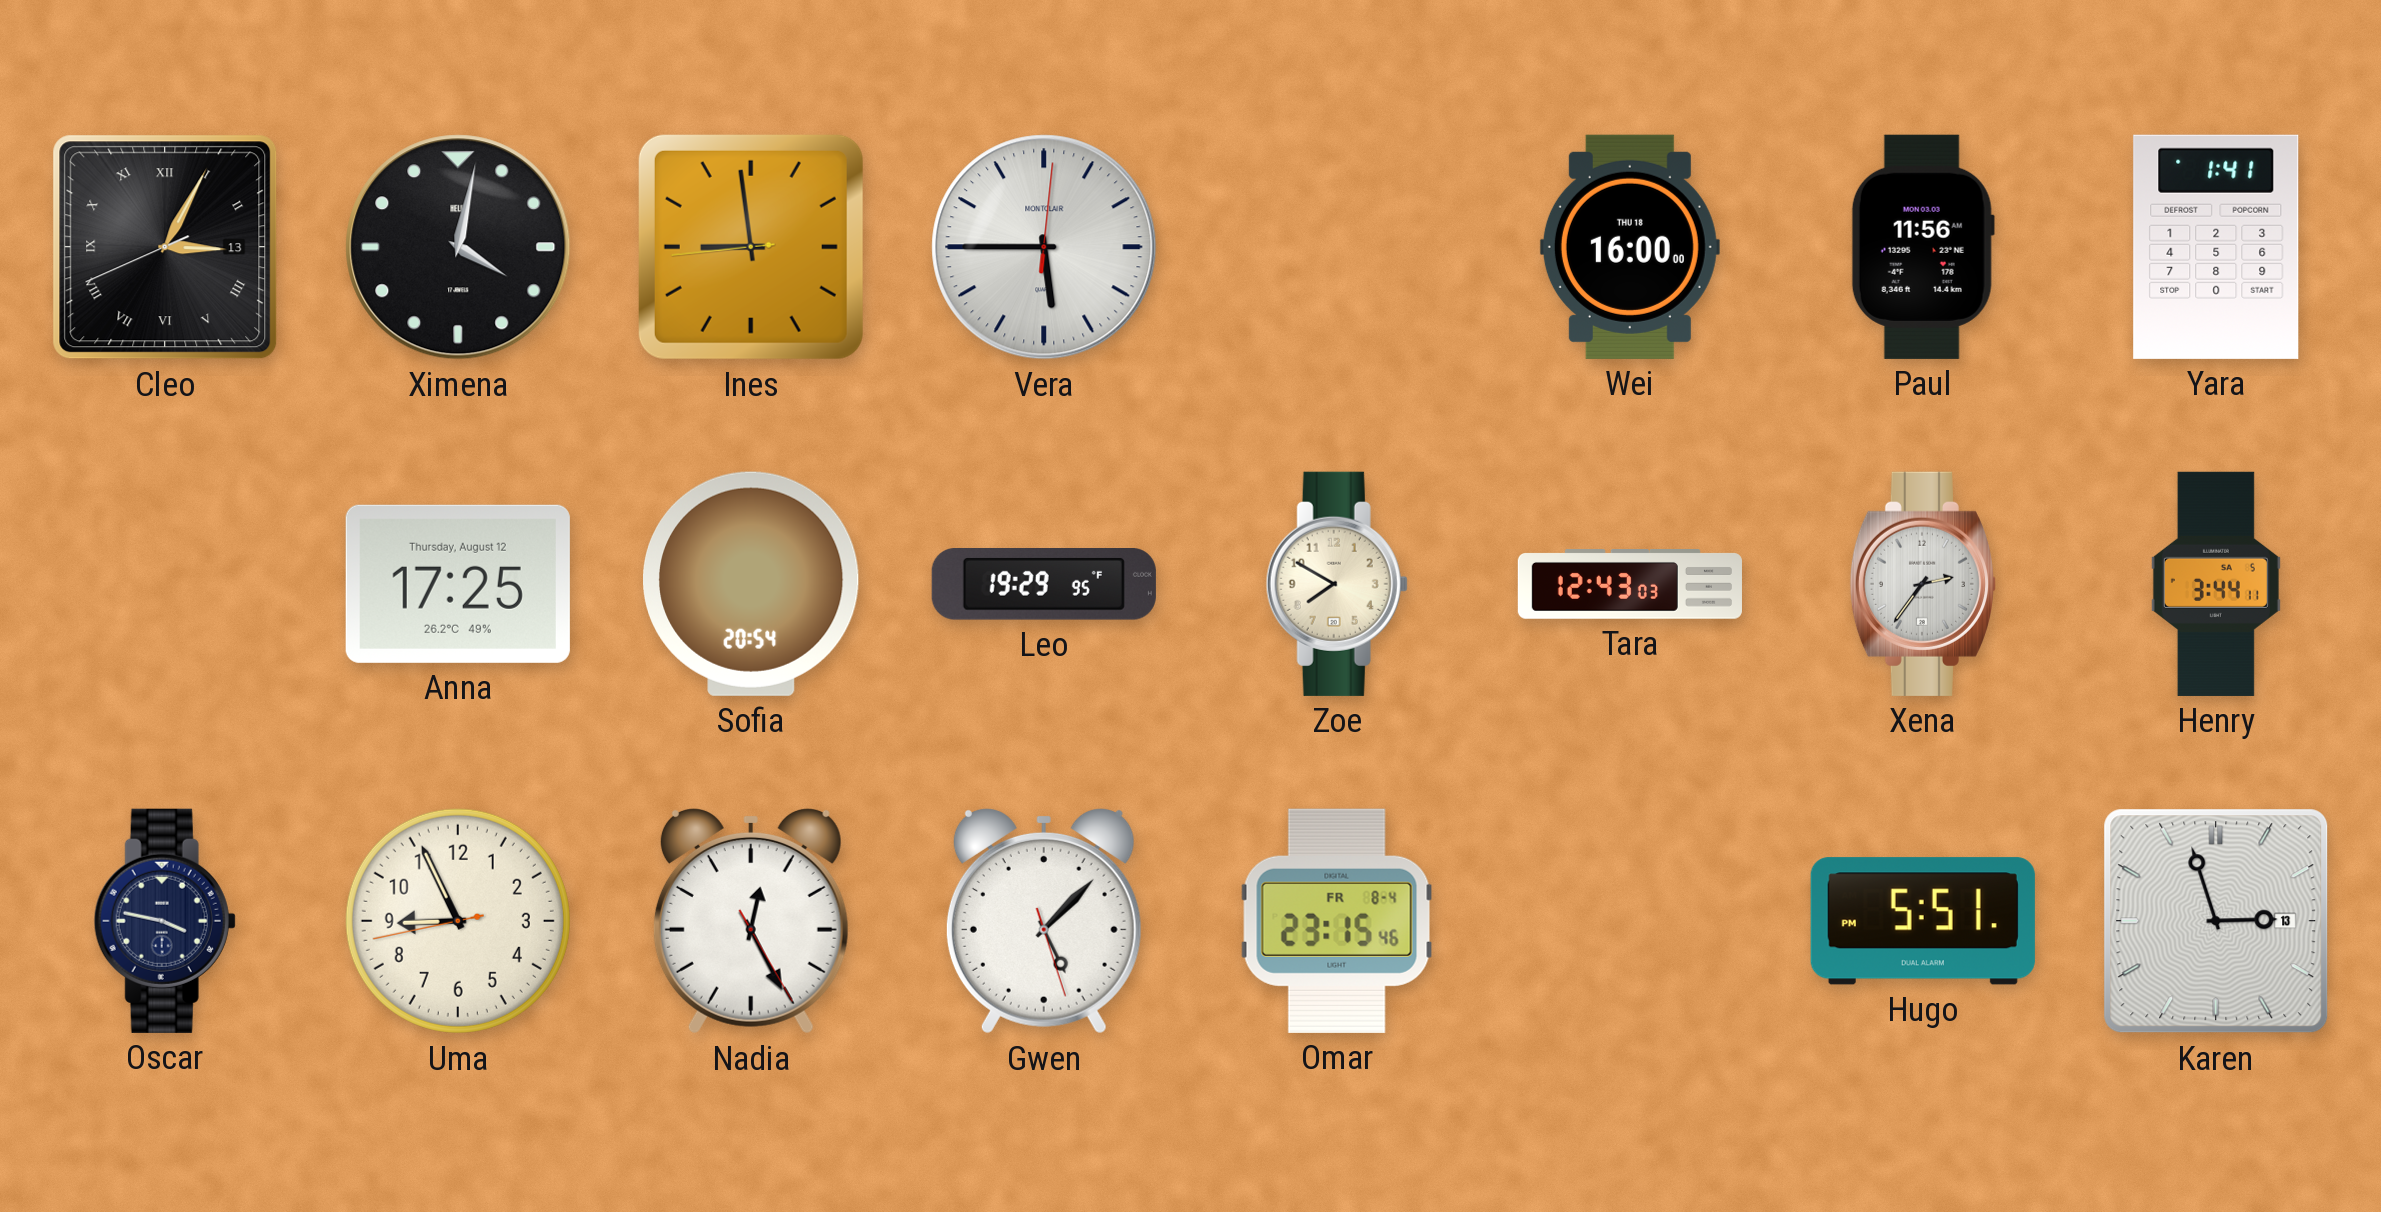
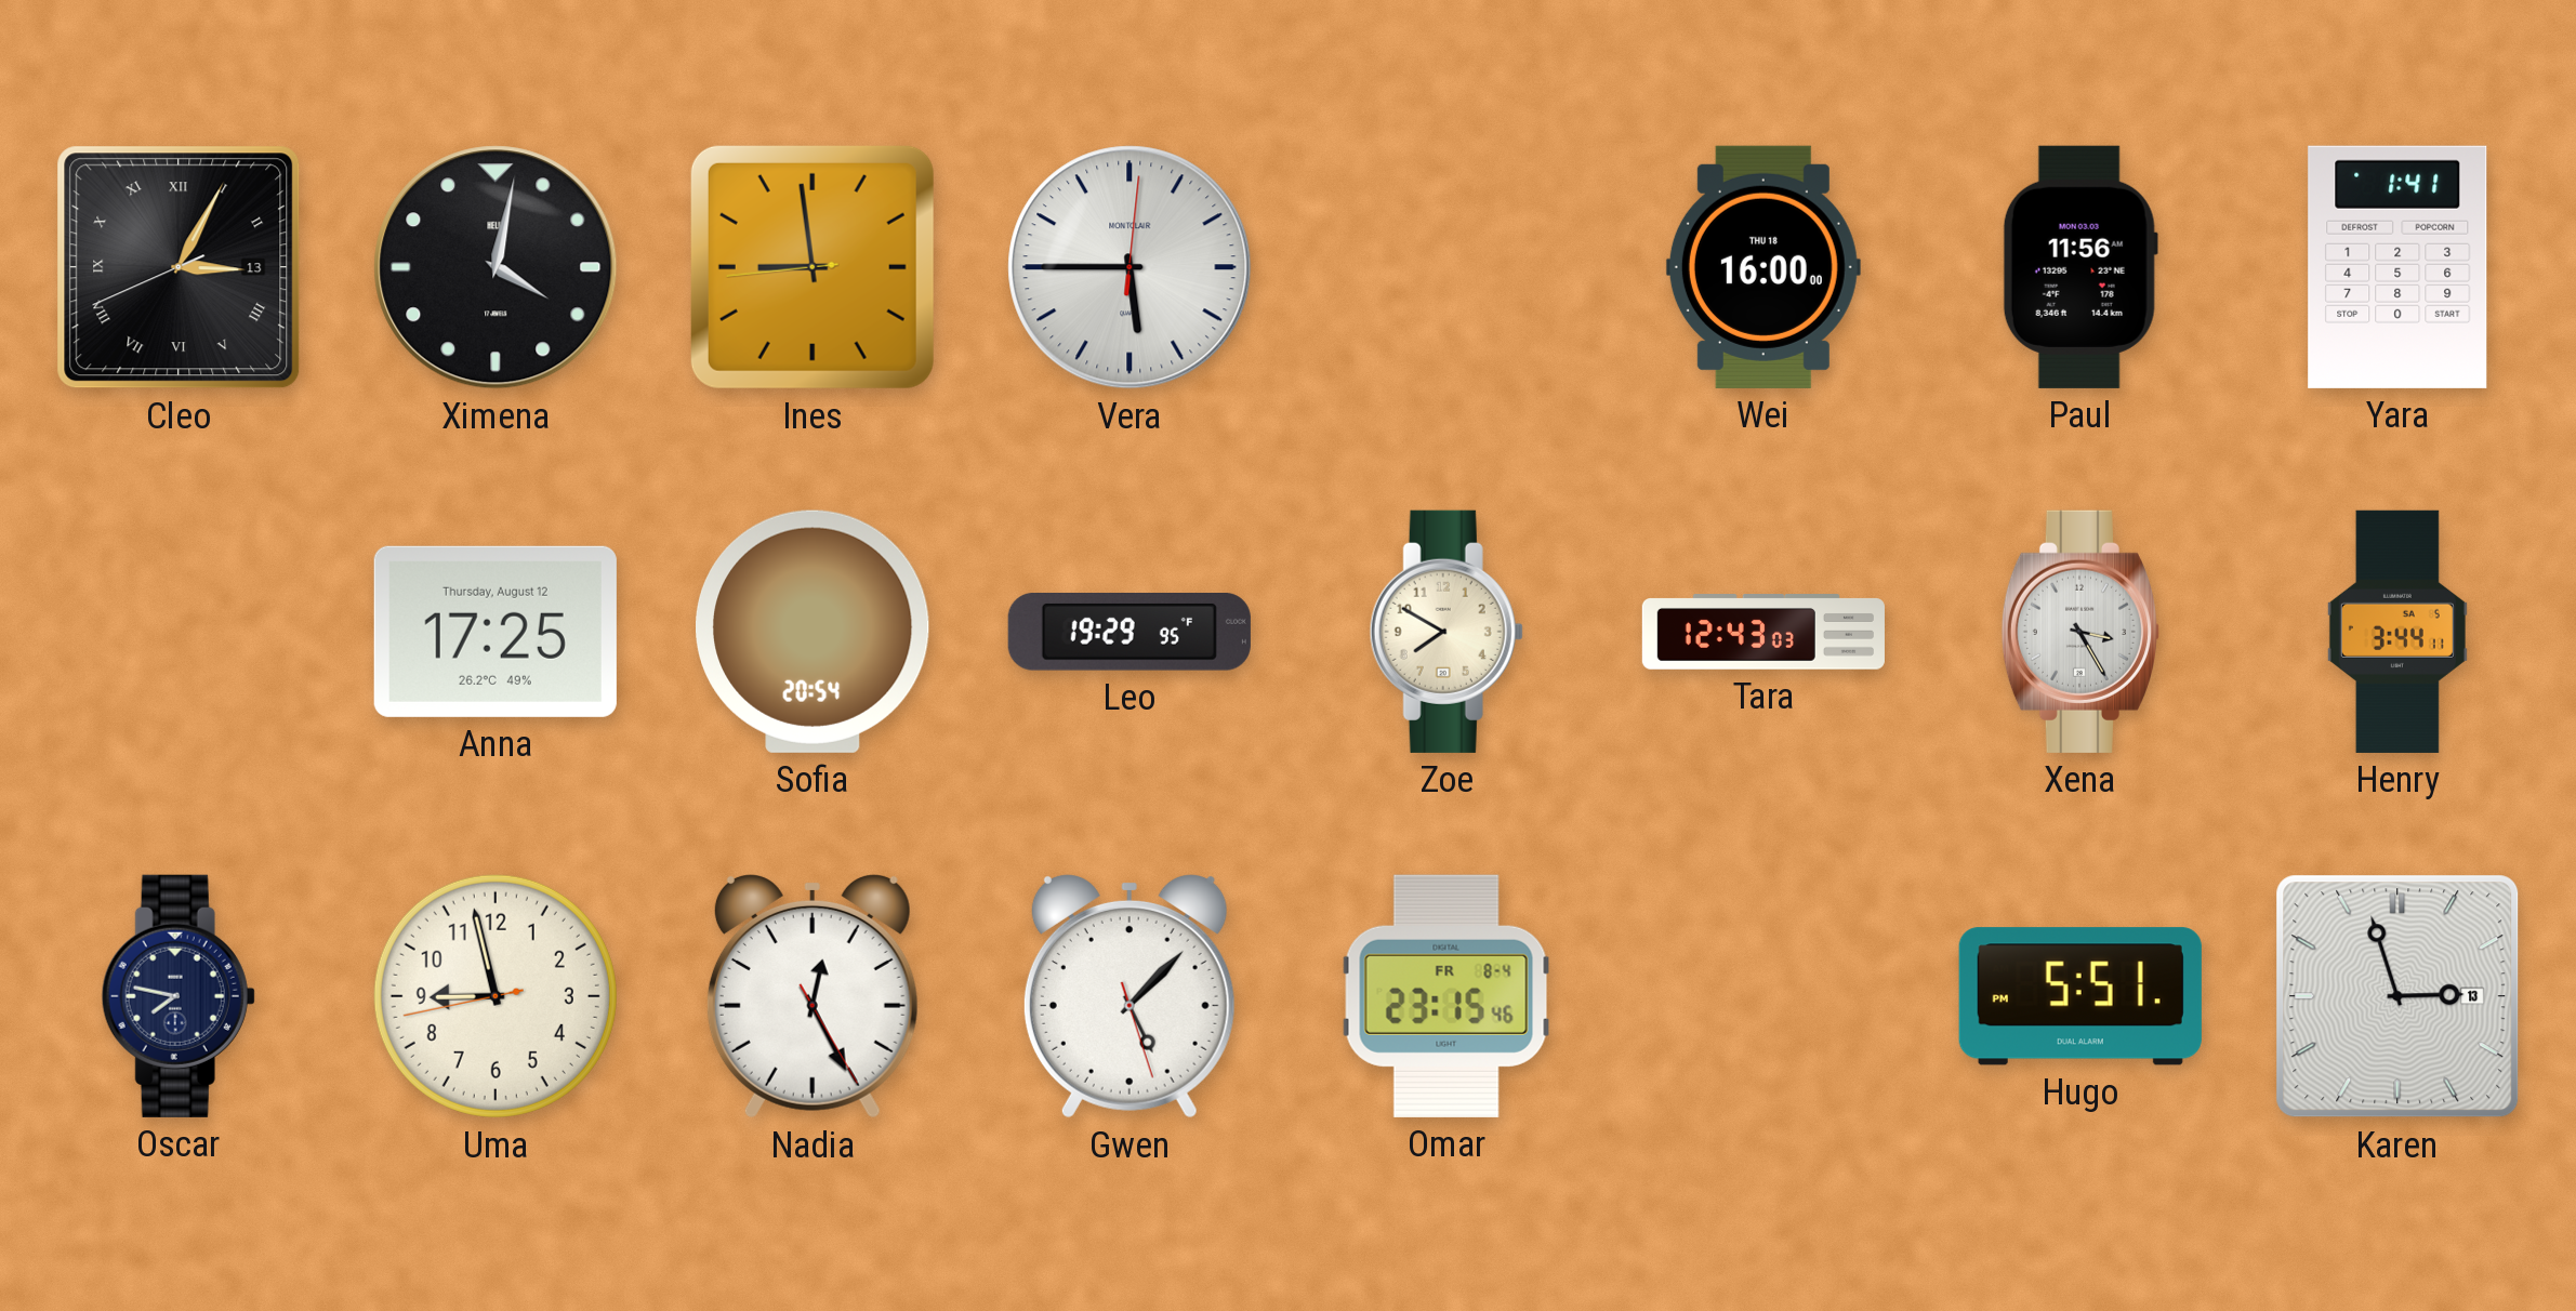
Xena: 2:36 -> 3:25
Oscar: 3:47 -> 7:47
Uma: 8:55 -> 8:57
